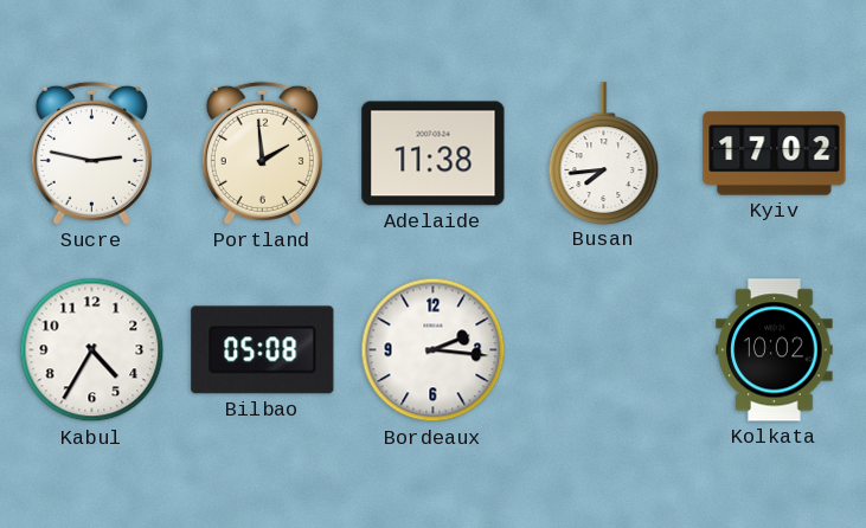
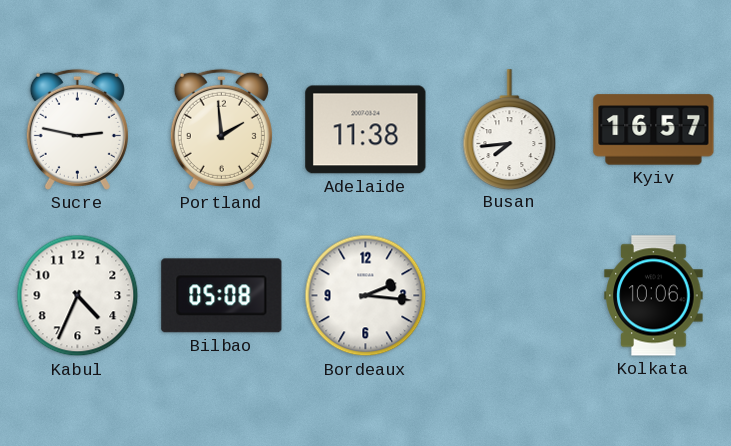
Kyiv: 17:02 -> 16:57
Kabul: 4:35 -> 4:34
Kolkata: 10:02 -> 10:06
